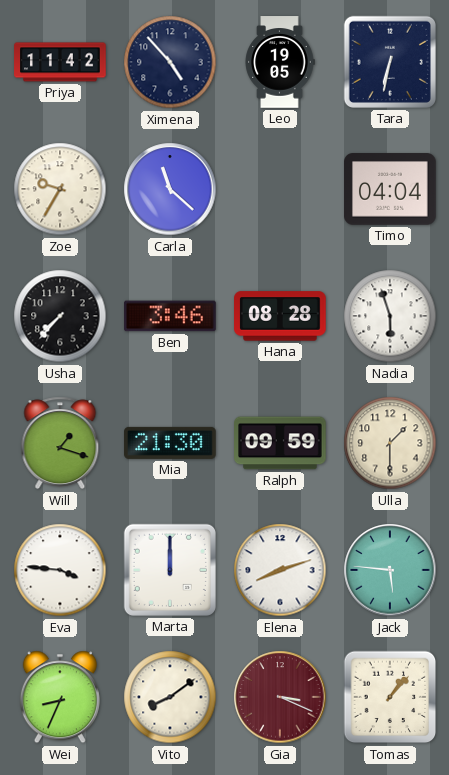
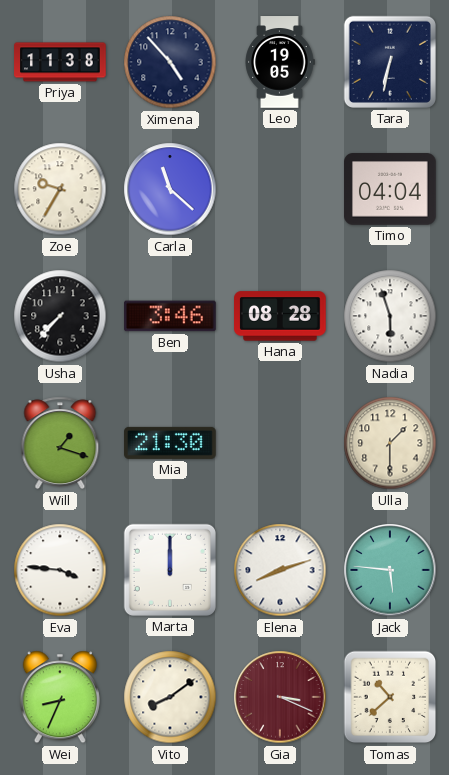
Priya: 11:42 -> 11:38
Ralph: 09:59 -> none
Tomas: 1:07 -> 10:38
